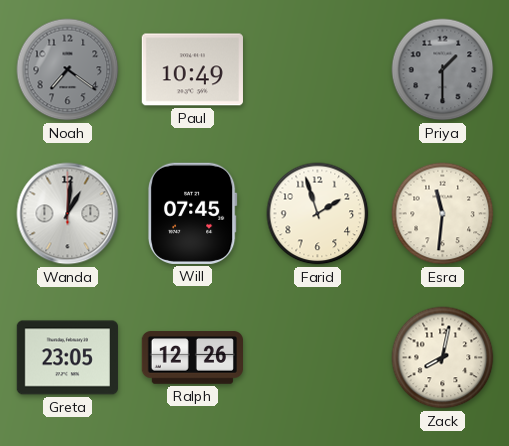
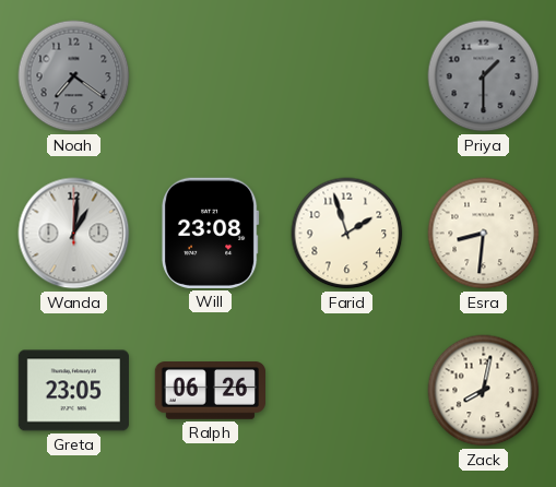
Paul: 10:49 -> none
Will: 07:45 -> 23:08
Esra: 11:31 -> 8:31
Ralph: 12:26 -> 06:26
